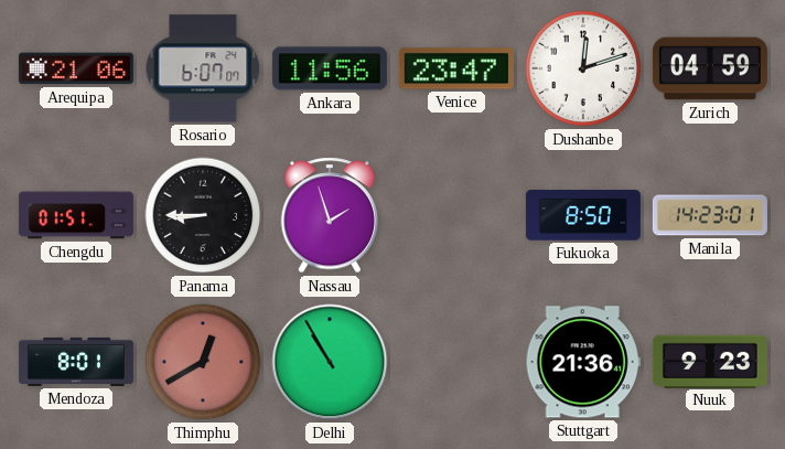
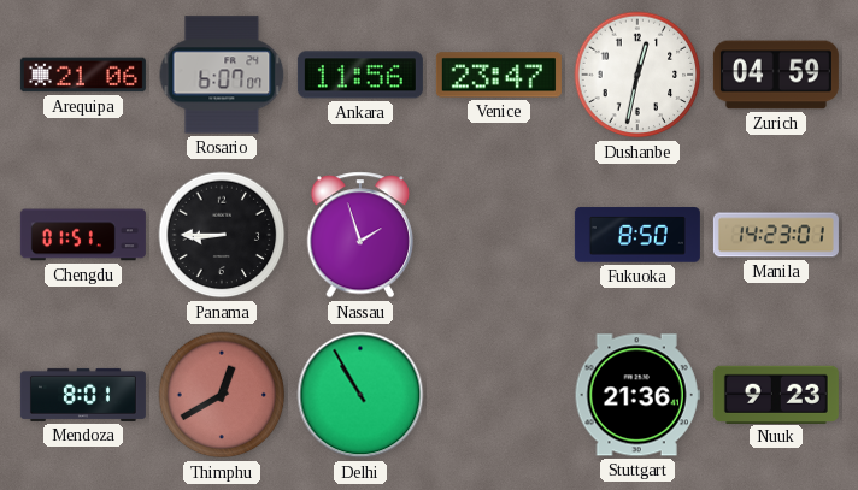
Dushanbe: 12:12 -> 12:32
